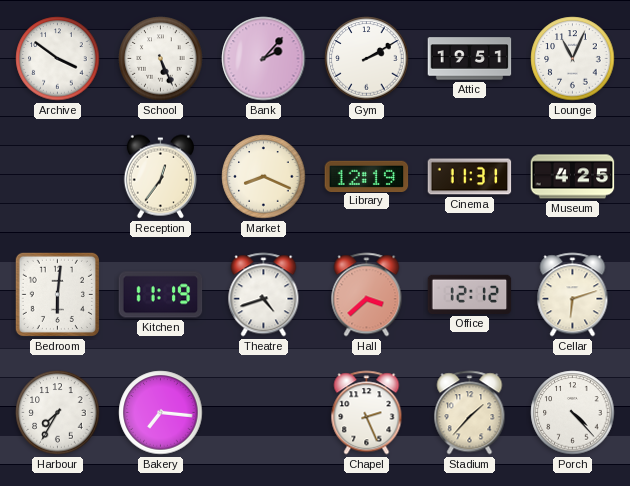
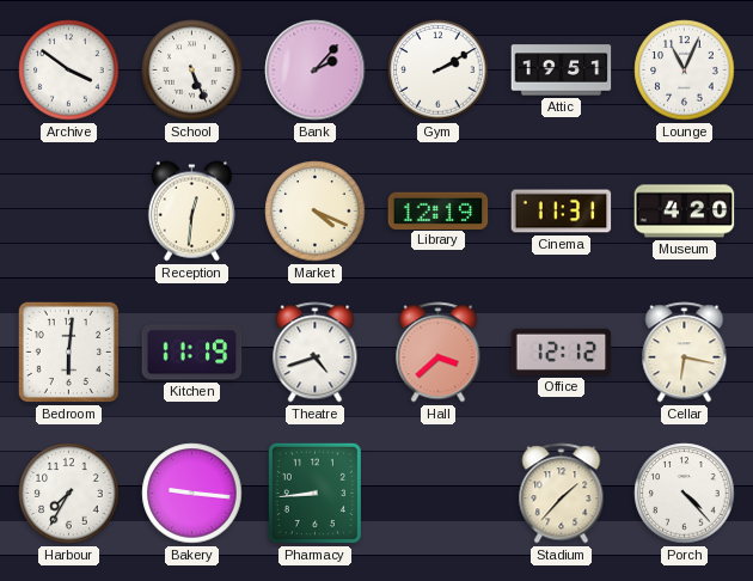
Reception: 12:36 -> 12:31
Market: 8:19 -> 4:19
Museum: 4:25 -> 4:20
Cellar: 6:12 -> 6:17
Bakery: 7:16 -> 9:16
Pharmacy: none -> 8:44
Chapel: 2:26 -> none
